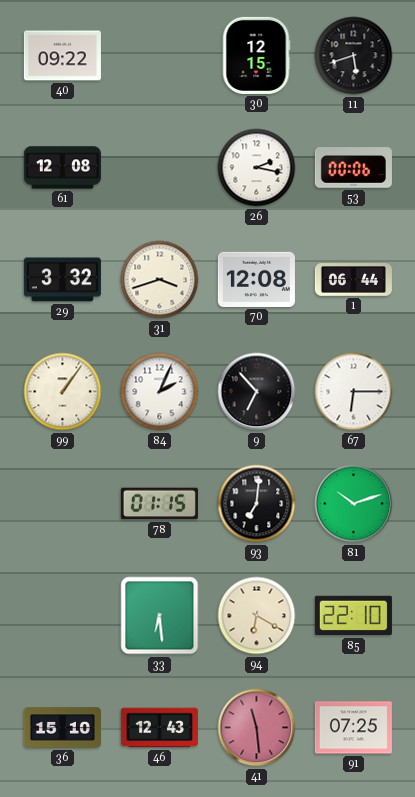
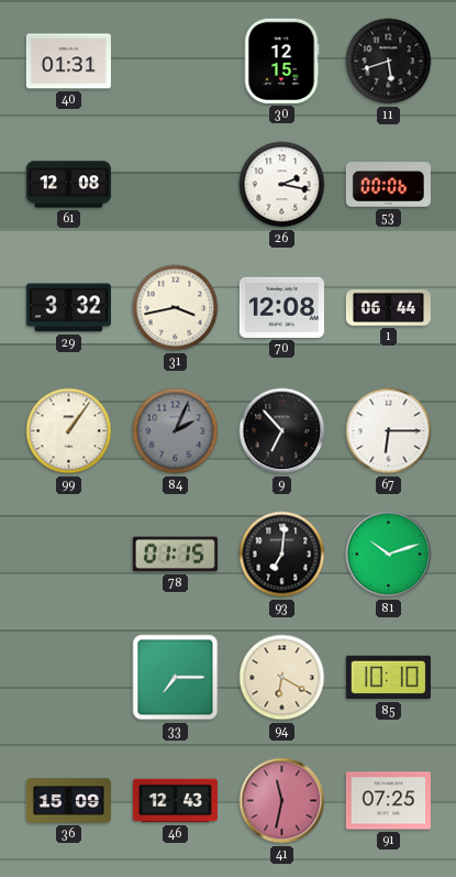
40: 09:22 -> 01:31
31: 3:42 -> 3:43
84 dial: white -> grey
33: 6:29 -> 7:15
85: 22:10 -> 10:10
36: 15:10 -> 15:09
41: 11:29 -> 11:32
